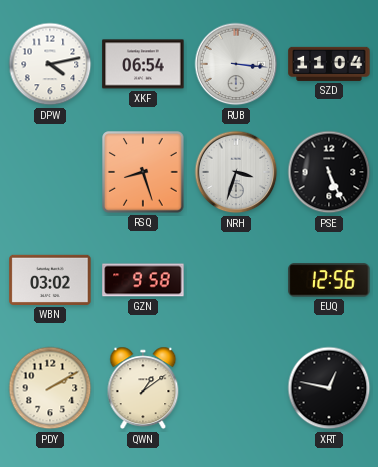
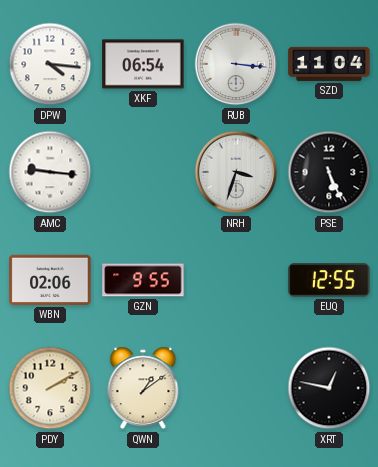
DPW: 4:13 -> 4:16
AMC: none -> 9:16
RSQ: 8:27 -> none
WBN: 03:02 -> 02:06
GZN: 9:58 -> 9:55
EUQ: 12:56 -> 12:55
